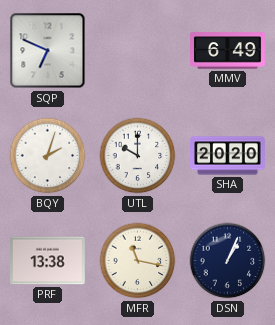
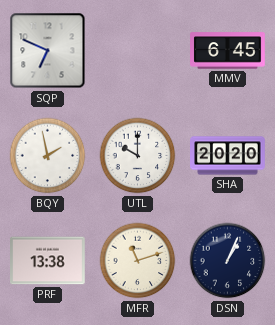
MMV: 6:49 -> 6:45
BQY: 2:03 -> 1:58
MFR: 11:17 -> 11:12
